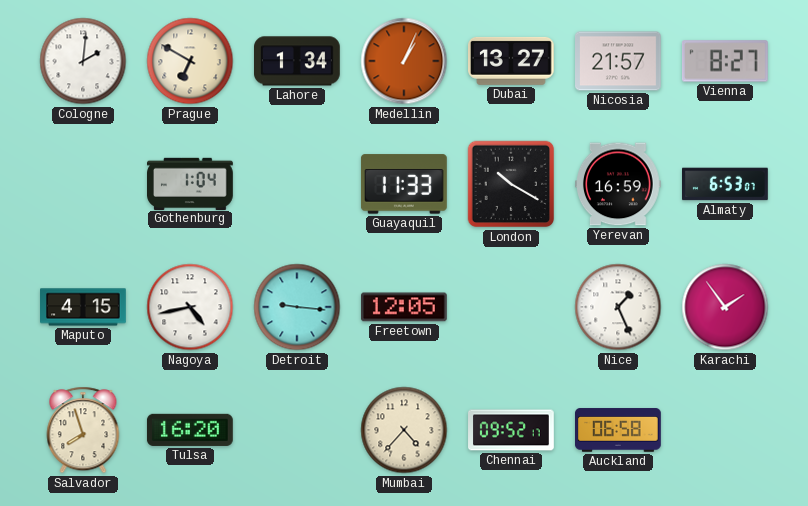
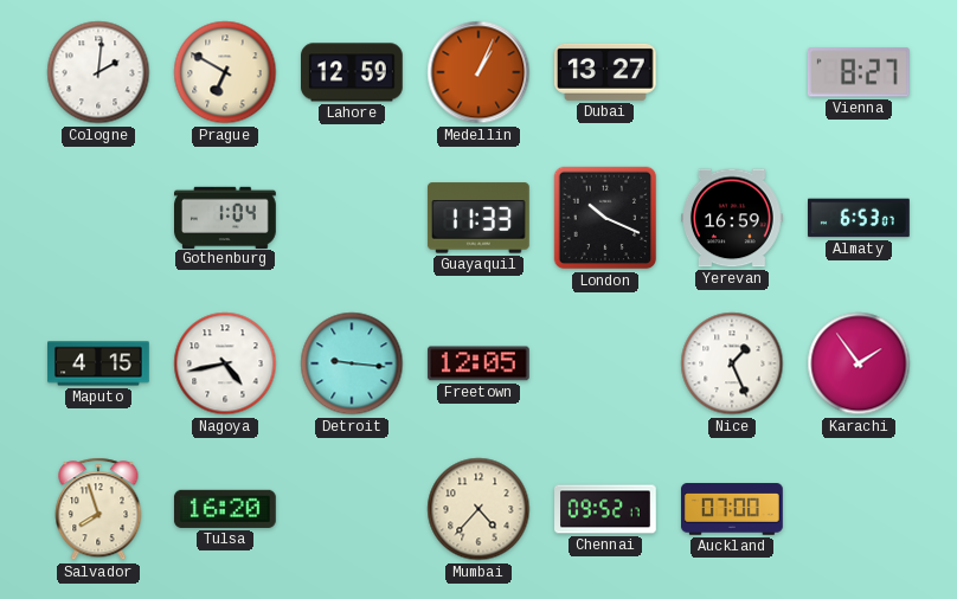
Lahore: 1:34 -> 12:59
Nicosia: 21:57 -> none
London: 10:20 -> 10:19
Auckland: 06:58 -> 07:00
